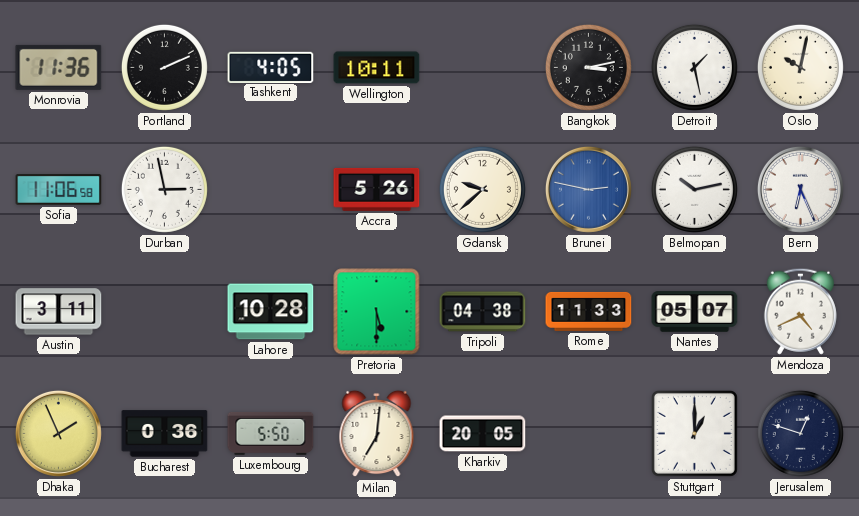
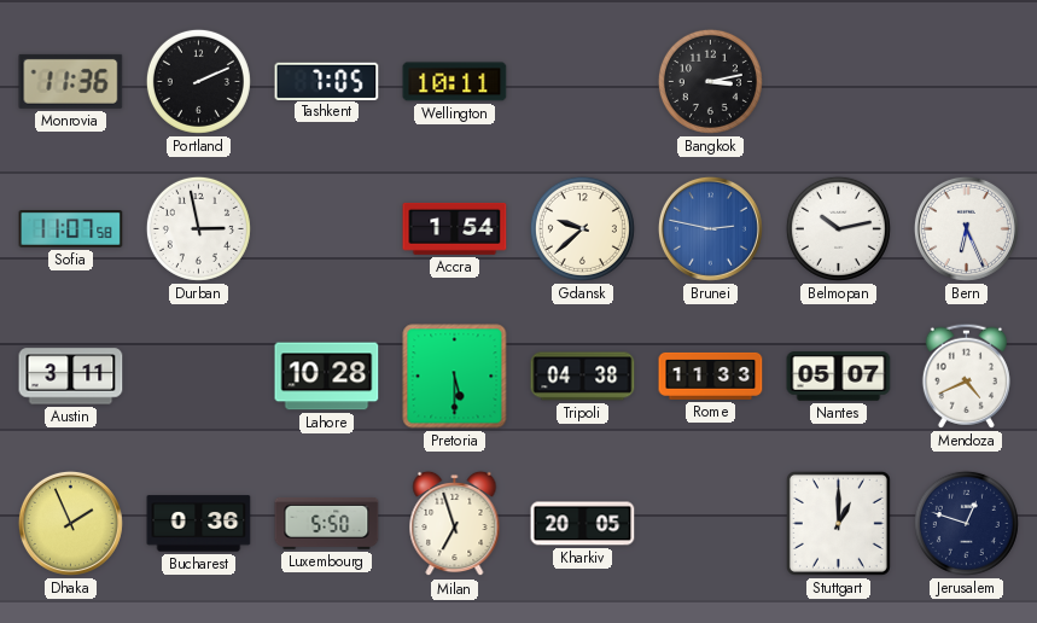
Tashkent: 4:05 -> 7:05
Detroit: 1:28 -> none
Oslo: 10:02 -> none
Sofia: 11:06 -> 11:07
Accra: 5:26 -> 1:54
Milan: 7:01 -> 6:57
